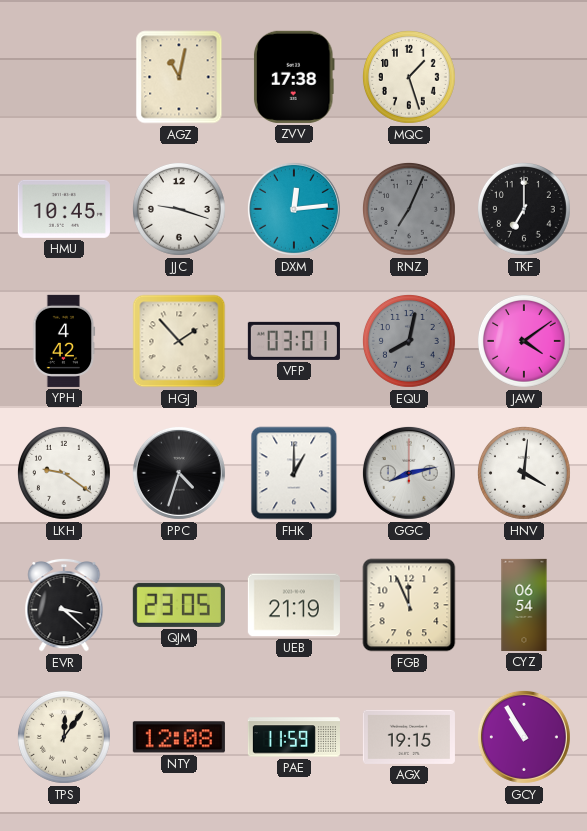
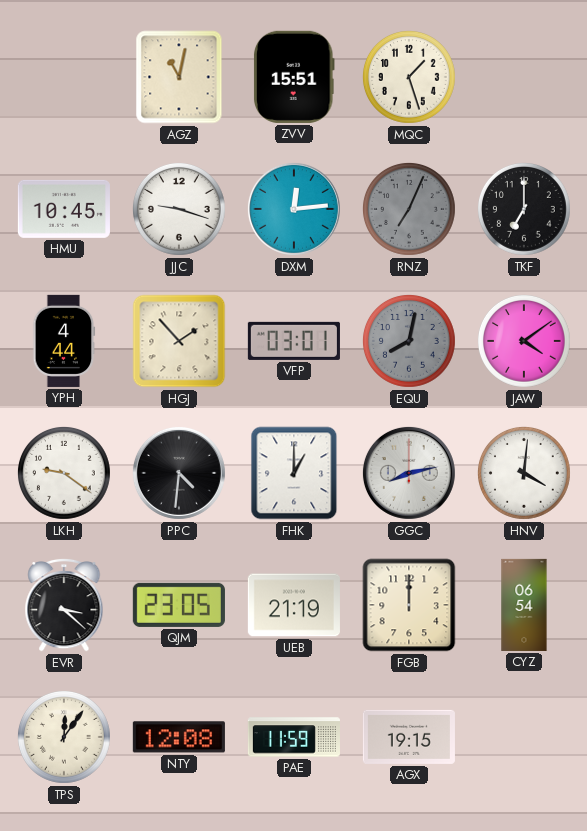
ZVV: 17:38 -> 15:51
YPH: 4:42 -> 4:44
PPC: 4:33 -> 4:31
FGB: 11:56 -> 12:00
GCY: 10:55 -> none
